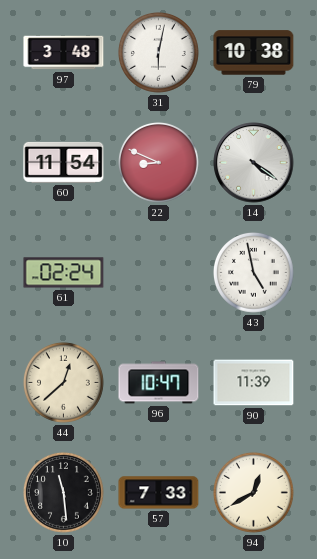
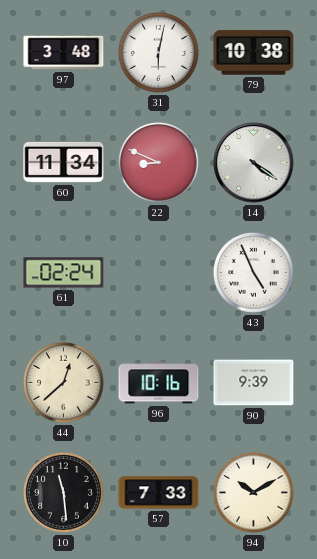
60: 11:54 -> 11:34
43: 4:58 -> 4:56
96: 10:47 -> 10:16
90: 11:39 -> 9:39
94: 12:40 -> 10:10
